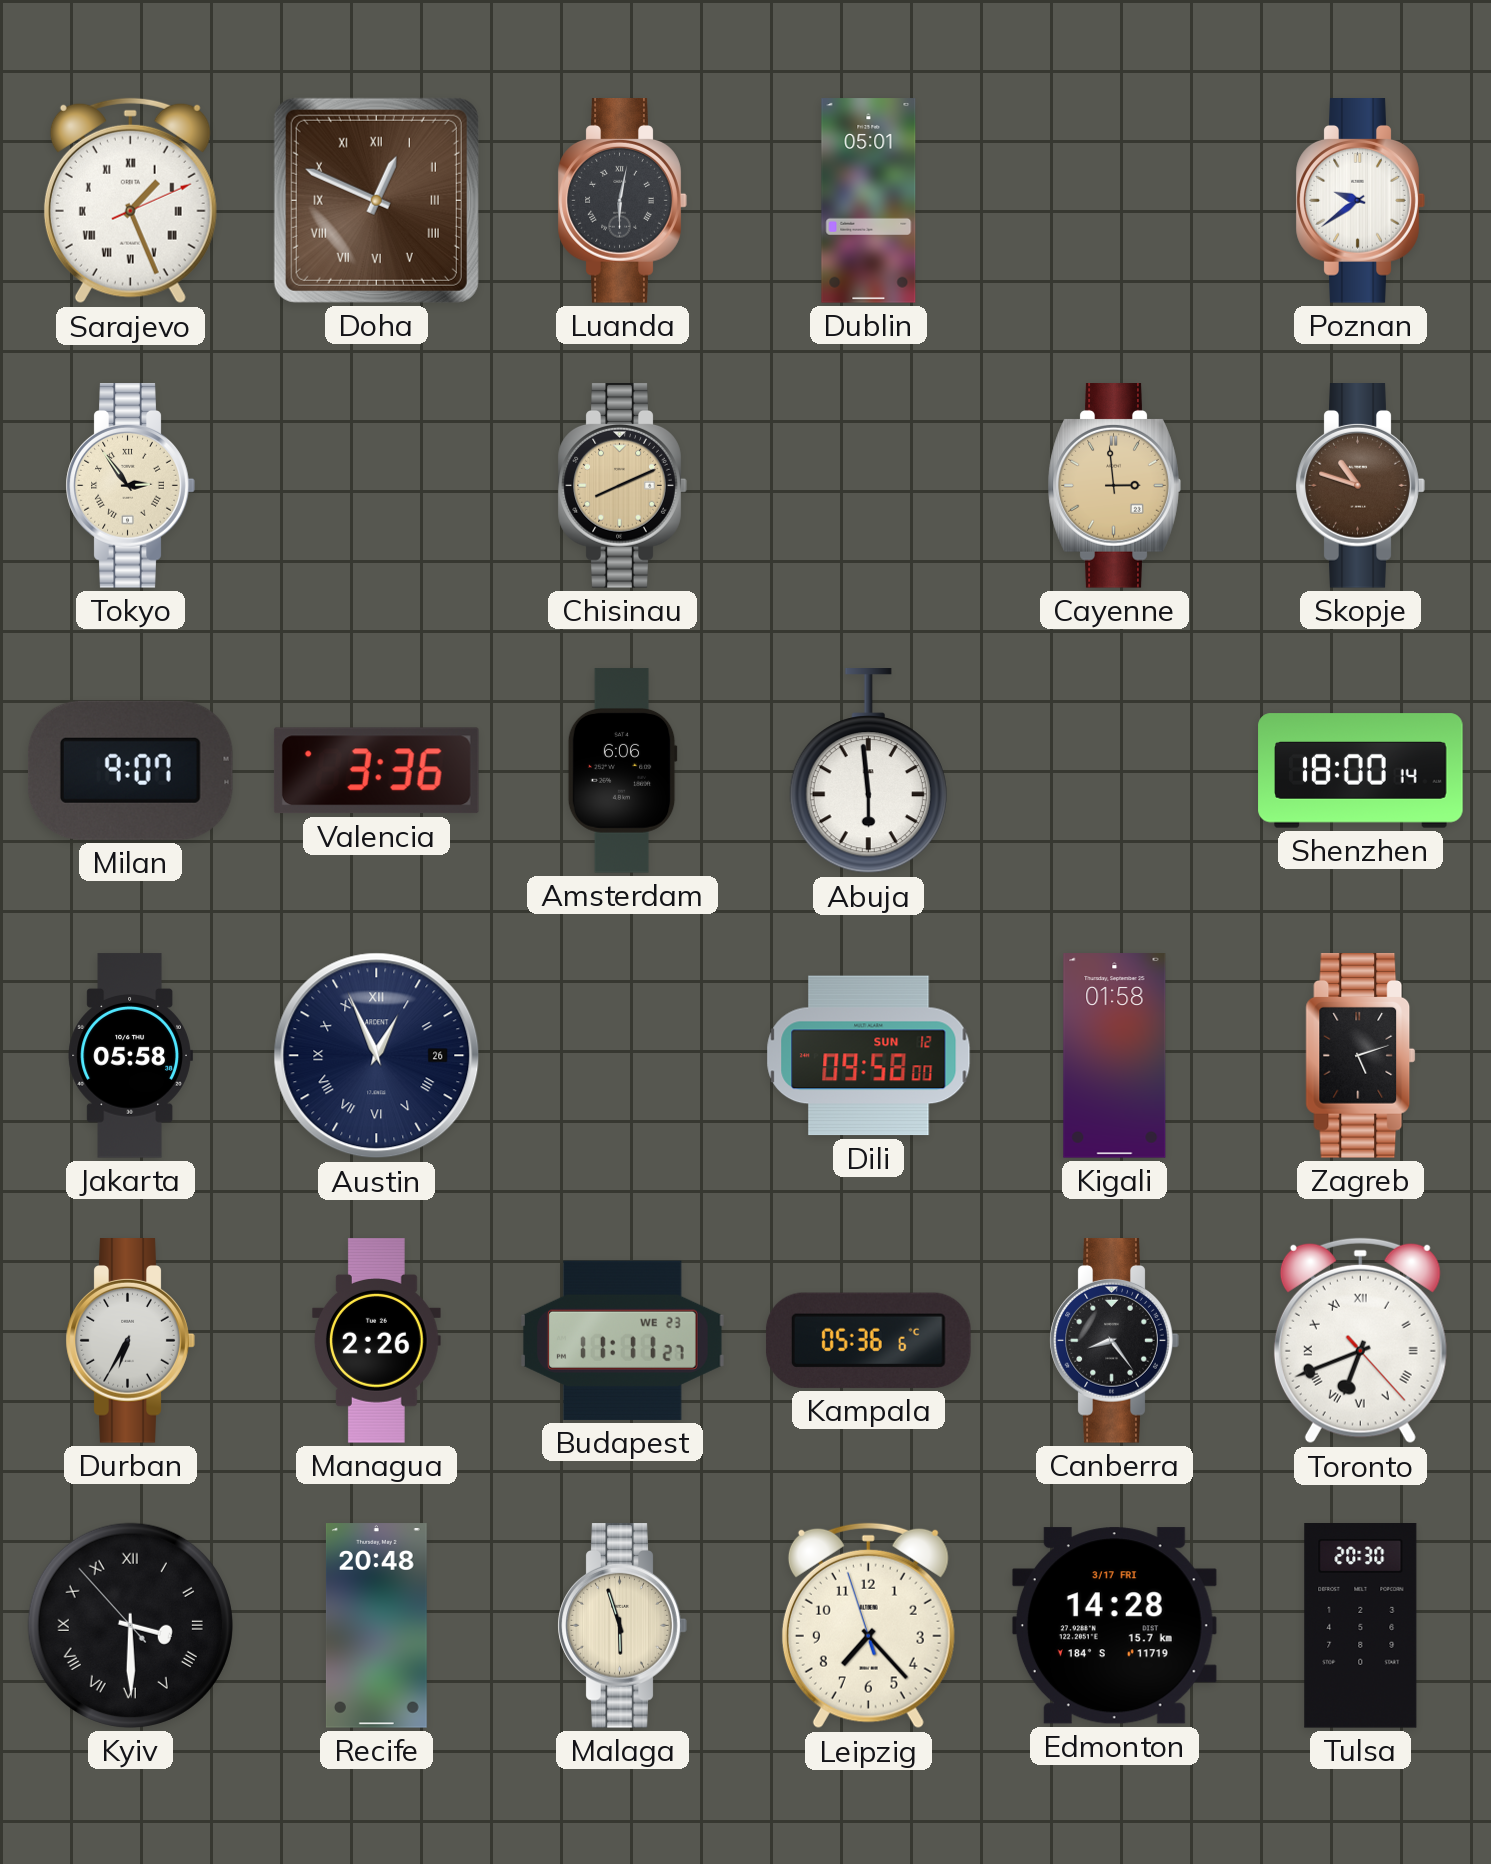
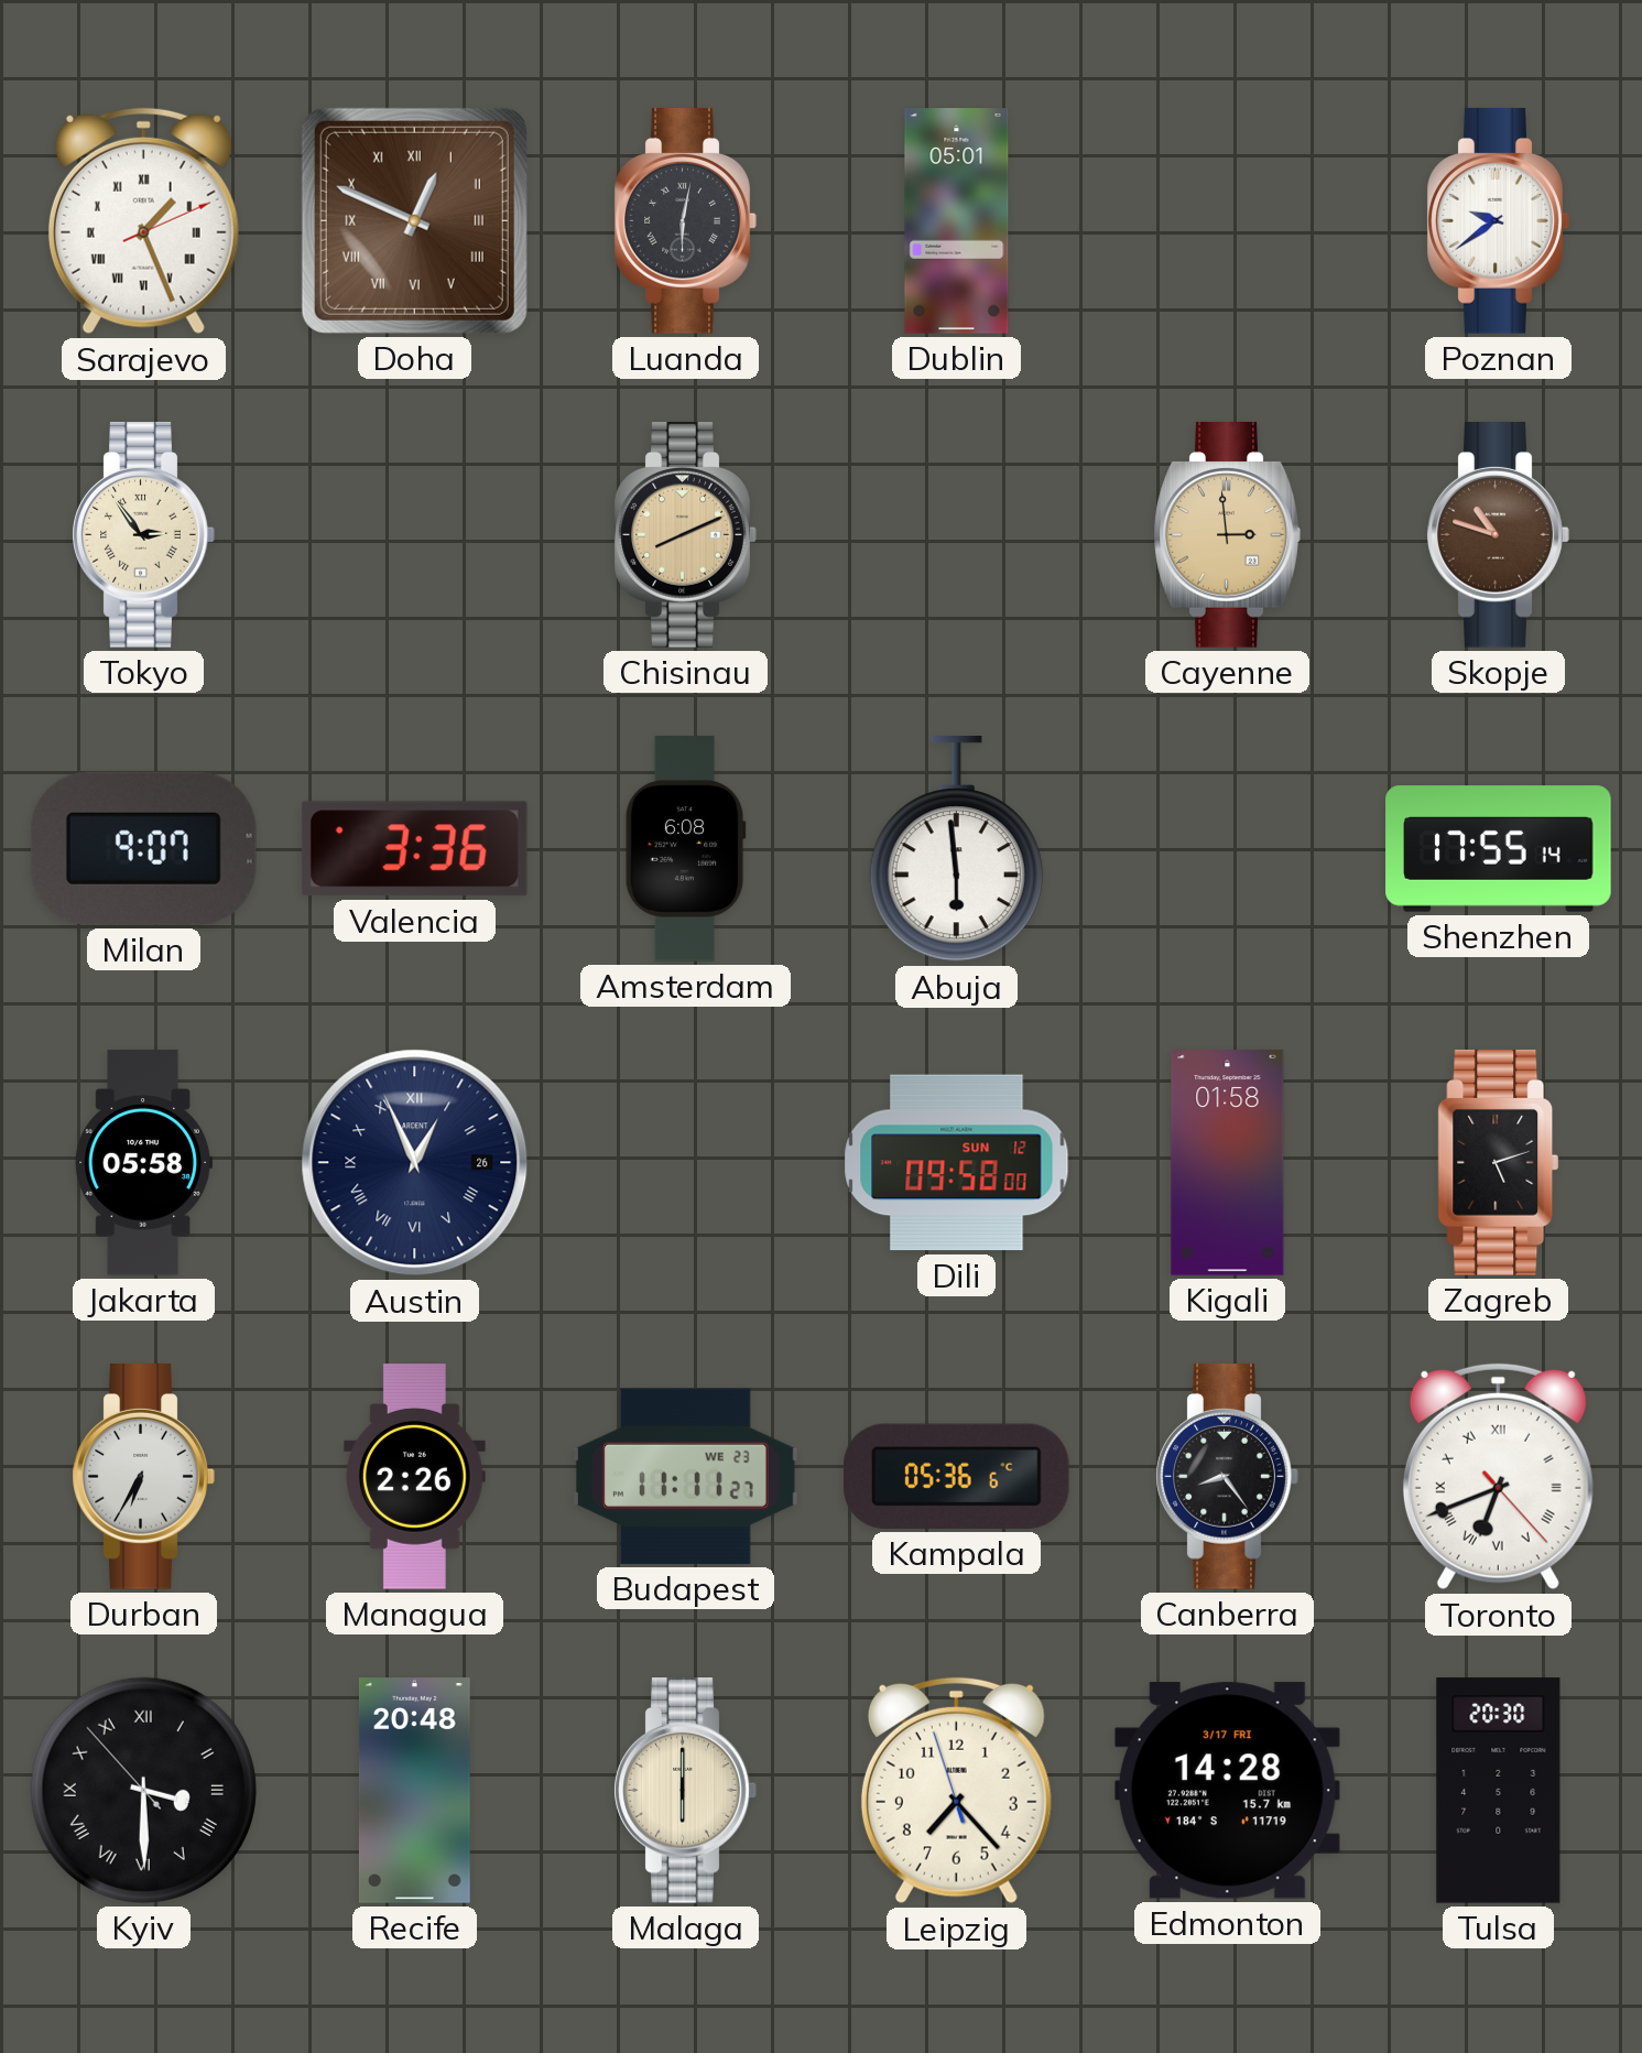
Amsterdam: 6:06 -> 6:08
Shenzhen: 18:00 -> 17:55
Malaga: 5:57 -> 6:00
